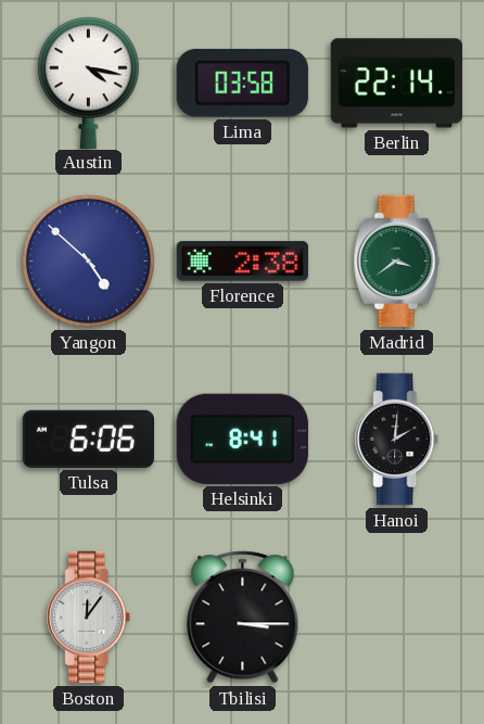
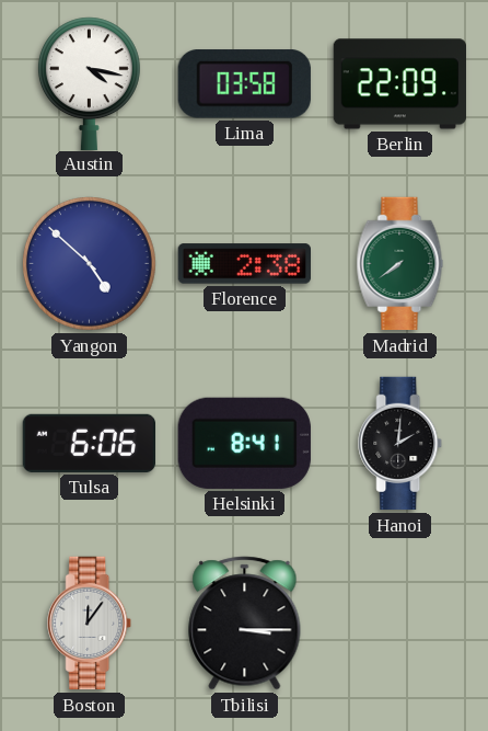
Berlin: 22:14 -> 22:09
Madrid: 3:39 -> 7:39
